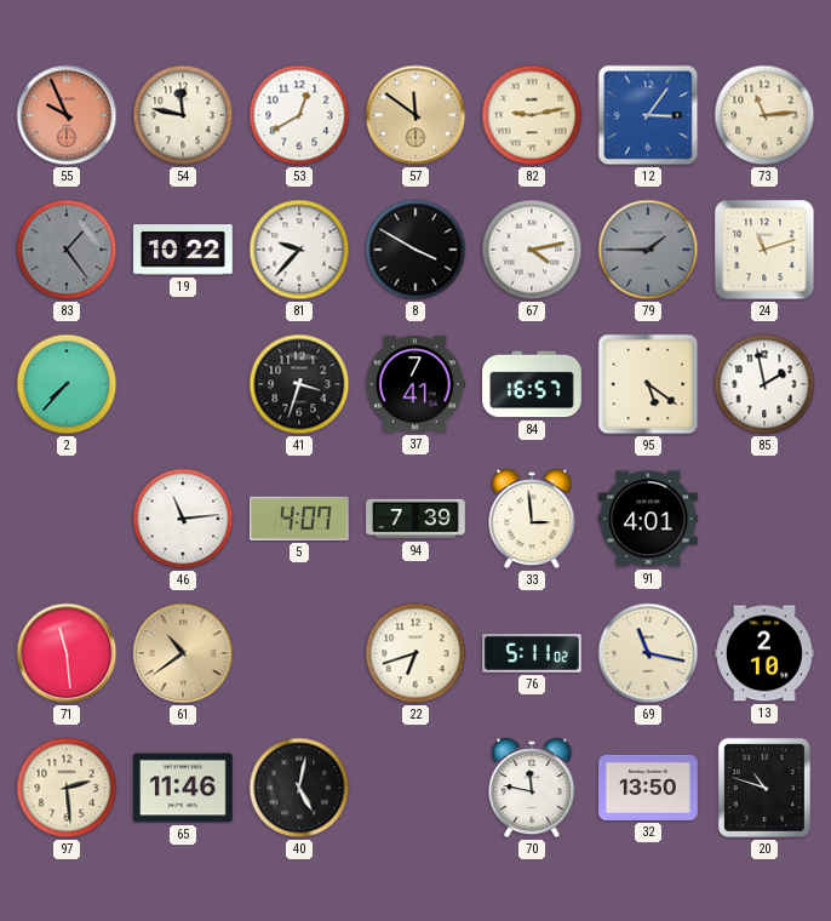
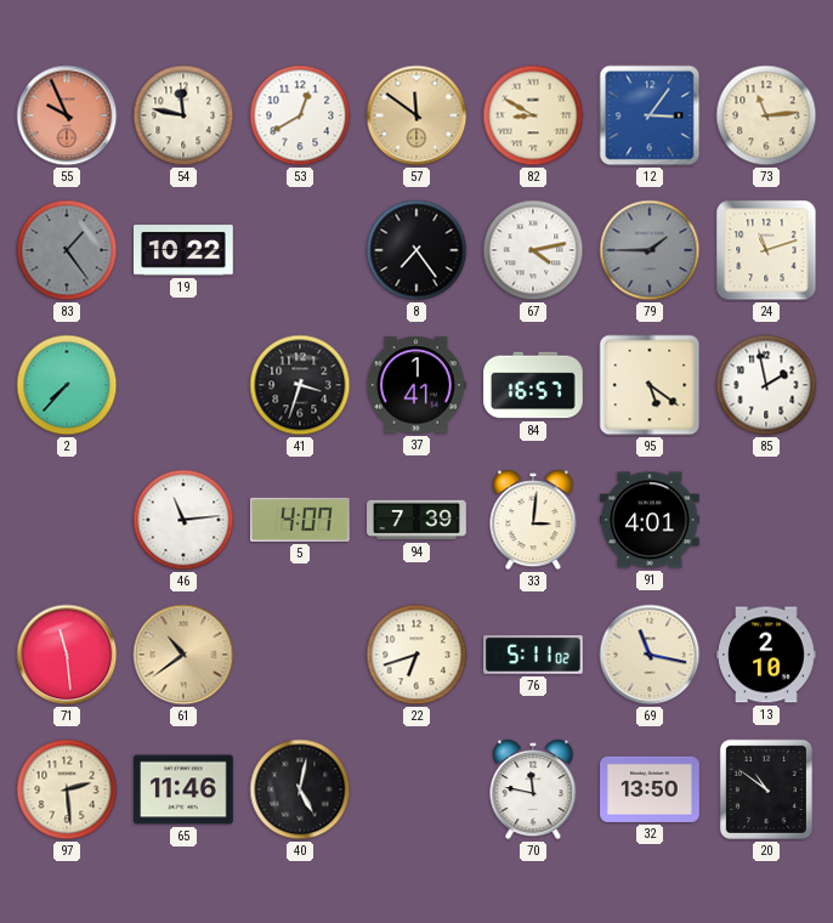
82: 9:13 -> 8:50
81: 9:37 -> none
8: 3:50 -> 7:24
37: 7:41 -> 1:41
33: 2:59 -> 3:01
20: 10:48 -> 10:51
